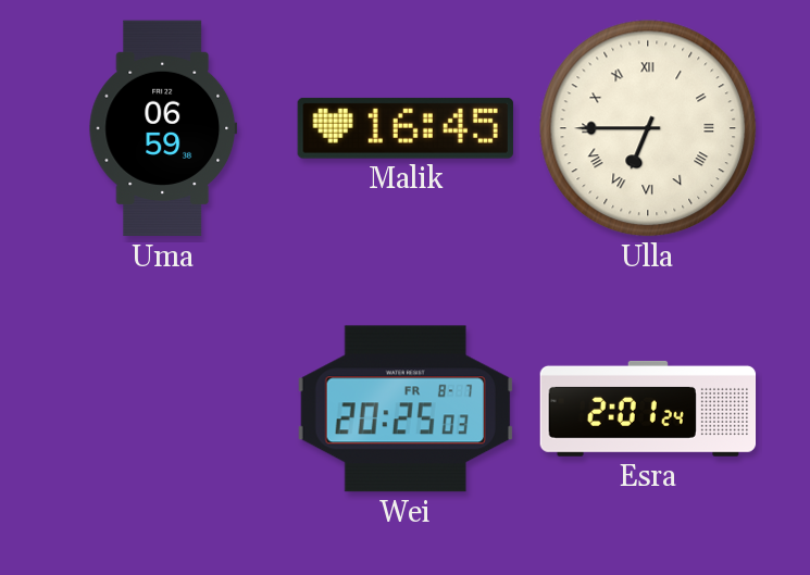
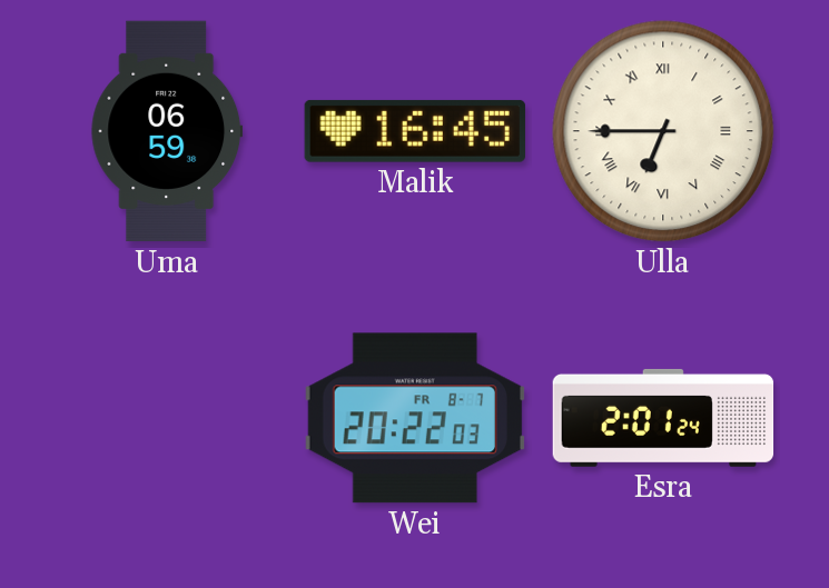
Wei: 20:25 -> 20:22
